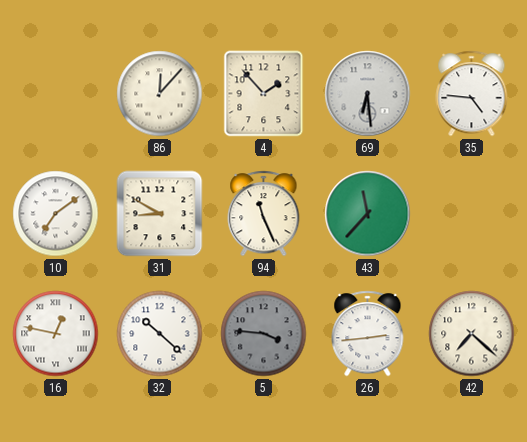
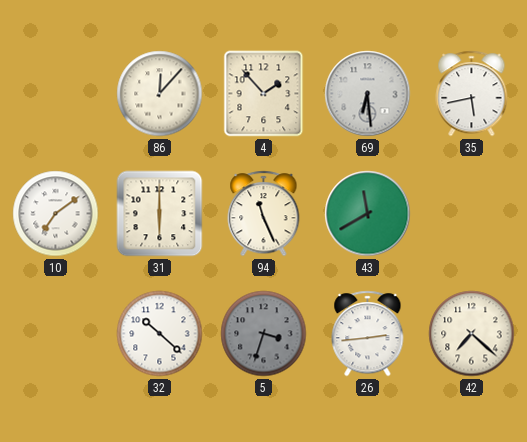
35: 4:46 -> 5:43
31: 8:50 -> 6:00
43: 11:37 -> 11:40
16: 12:47 -> none
5: 3:46 -> 3:33
